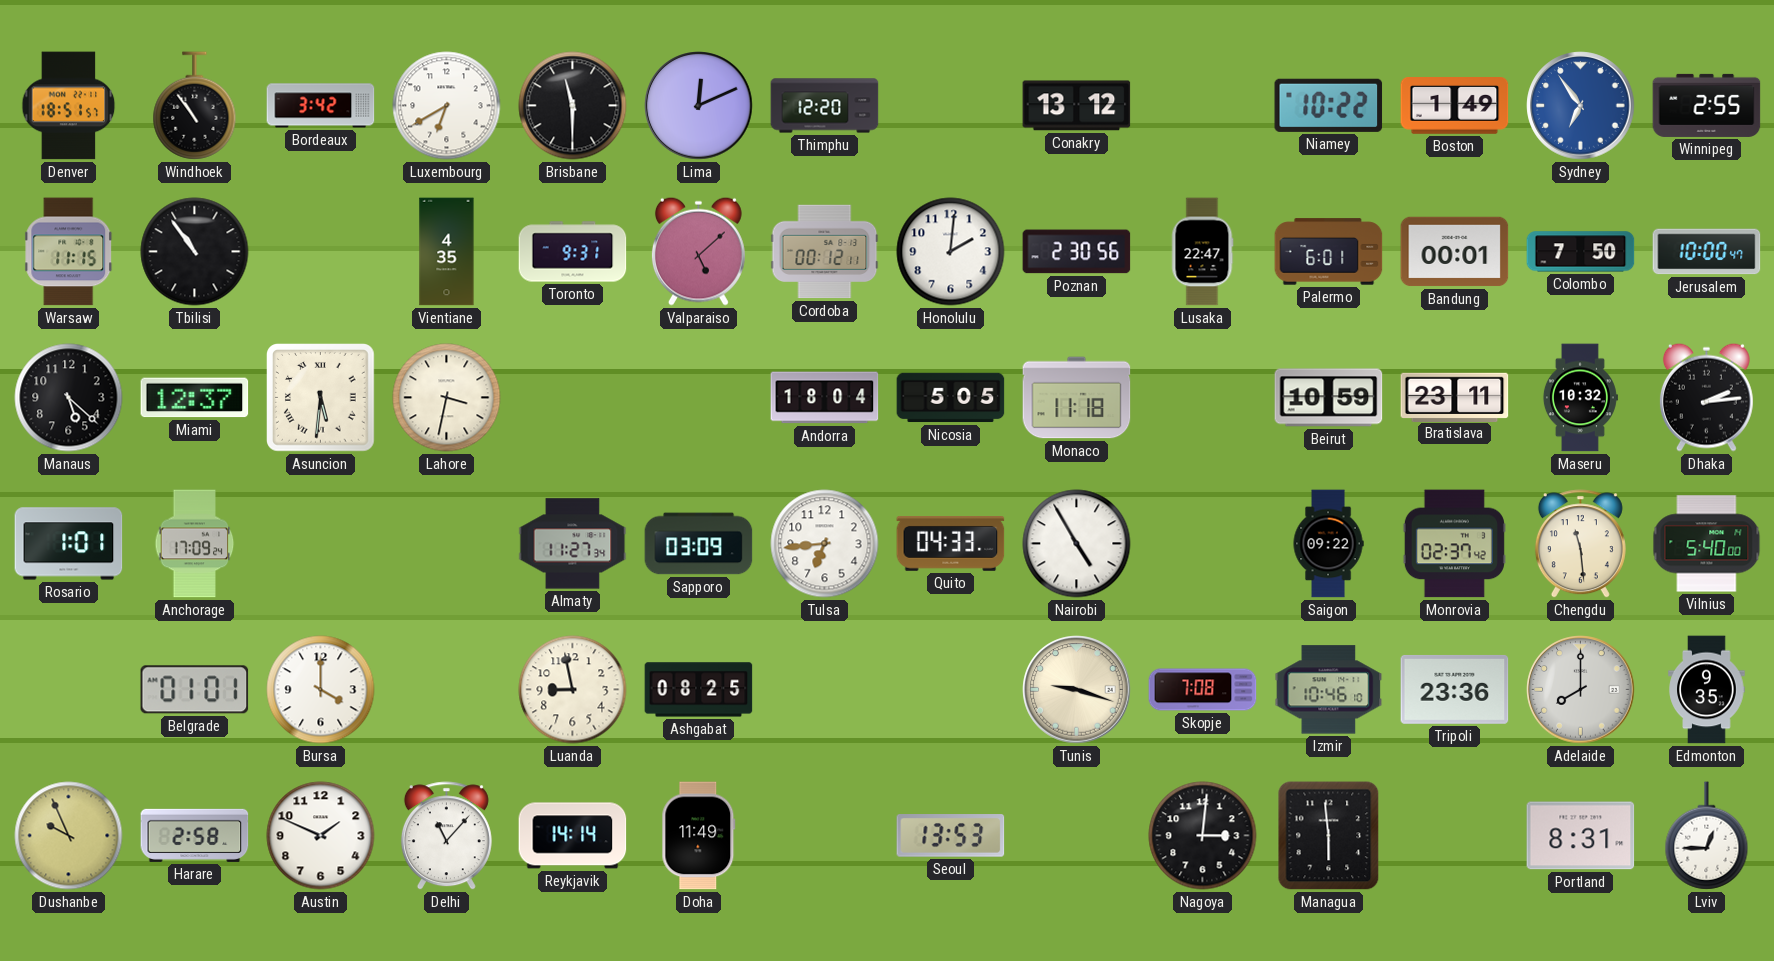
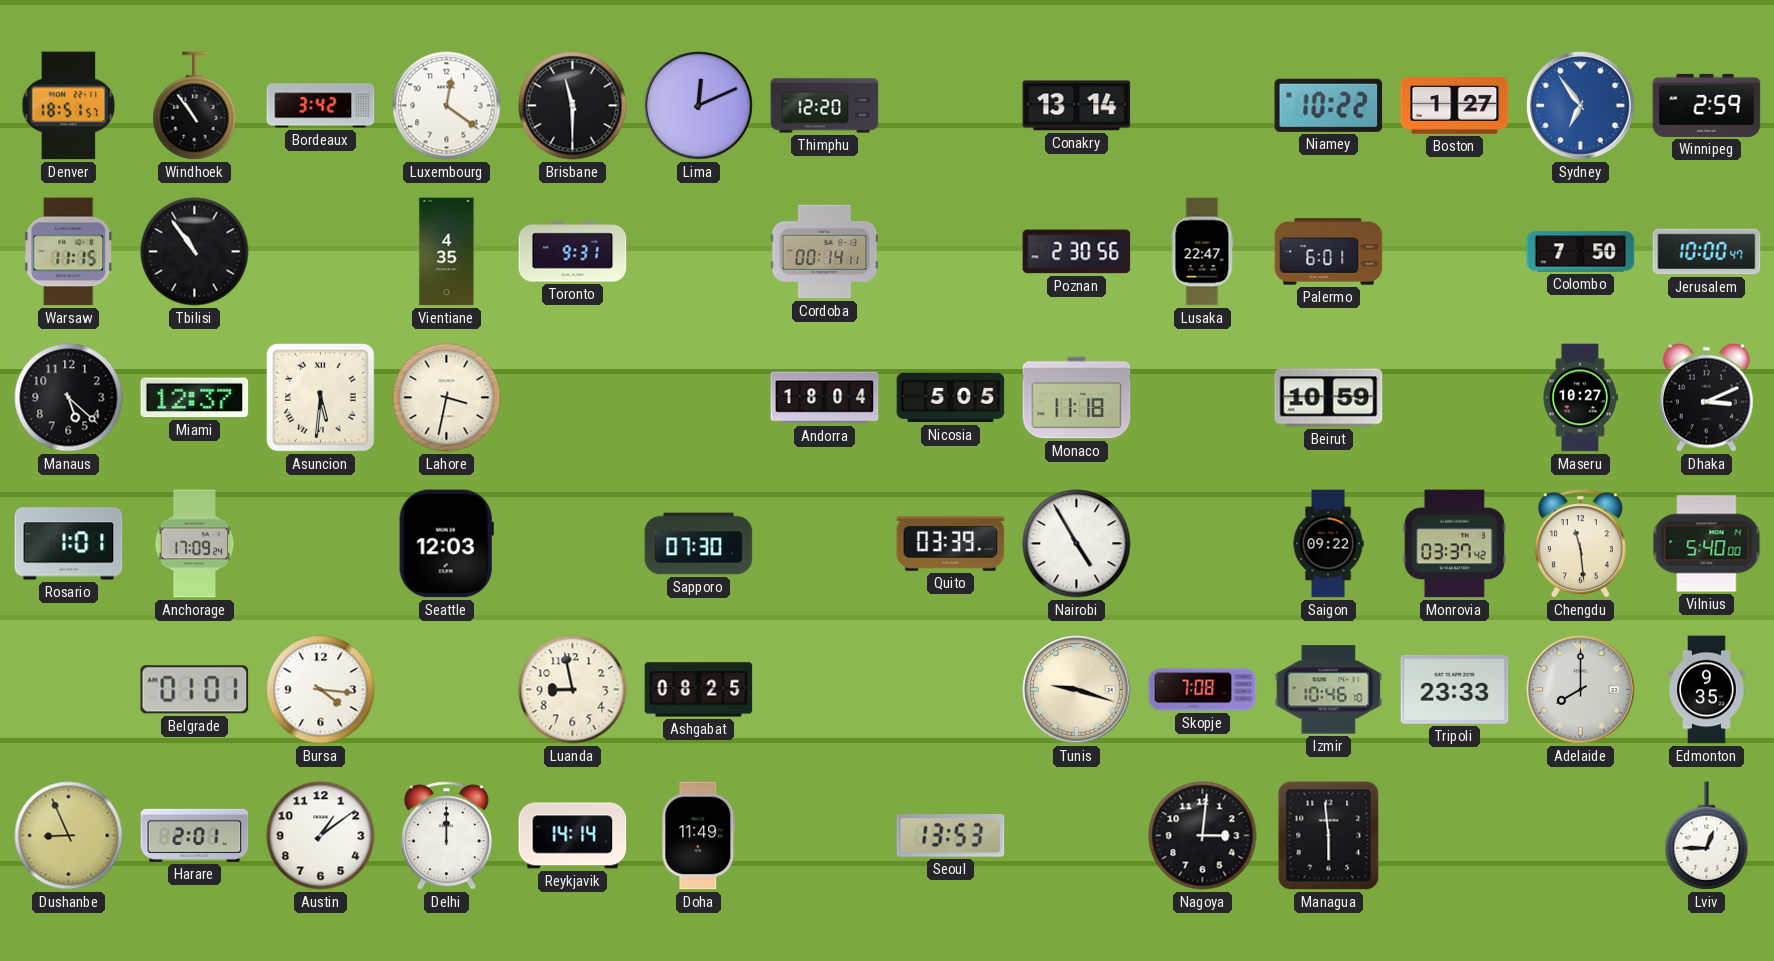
Luxembourg: 6:40 -> 12:21
Conakry: 13:12 -> 13:14
Boston: 1:49 -> 1:27
Winnipeg: 2:55 -> 2:59
Valparaiso: 5:08 -> none
Cordoba: 00:12 -> 00:14
Honolulu: 2:01 -> none
Bandung: 00:01 -> none
Bratislava: 23:11 -> none
Maseru: 10:32 -> 10:27
Dhaka: 2:14 -> 3:11
Seattle: none -> 12:03
Almaty: 11:27 -> none
Sapporo: 03:09 -> 07:30
Tulsa: 6:44 -> none
Quito: 04:33 -> 03:39
Monrovia: 02:37 -> 03:37
Bursa: 4:00 -> 4:16
Tripoli: 23:36 -> 23:33
Dushanbe: 9:56 -> 8:56
Harare: 2:58 -> 2:01
Austin: 1:49 -> 1:09
Delhi: 11:07 -> 12:00
Portland: 8:31 -> none
